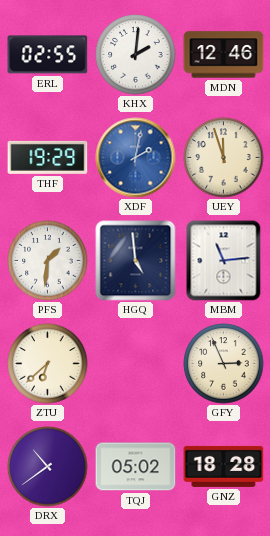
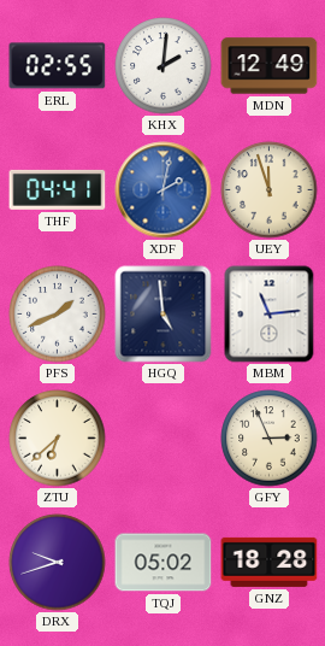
MDN: 12:46 -> 12:49
THF: 19:29 -> 04:41
PFS: 1:31 -> 1:41
DRX: 10:39 -> 9:42
